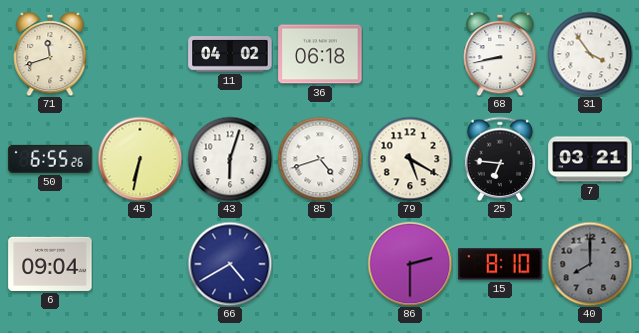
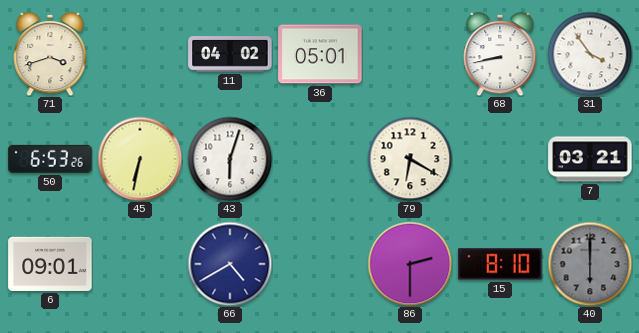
71: 11:42 -> 3:42
36: 06:18 -> 05:01
50: 6:55 -> 6:53
85: 4:42 -> none
79: 5:20 -> 6:20
25: 6:46 -> none
6: 09:04 -> 09:01
40: 8:00 -> 6:00
